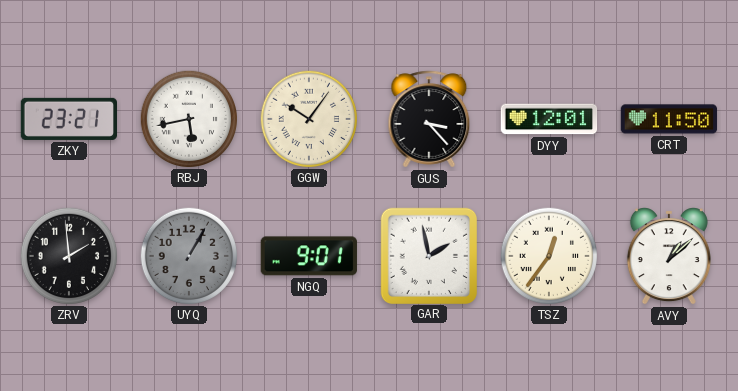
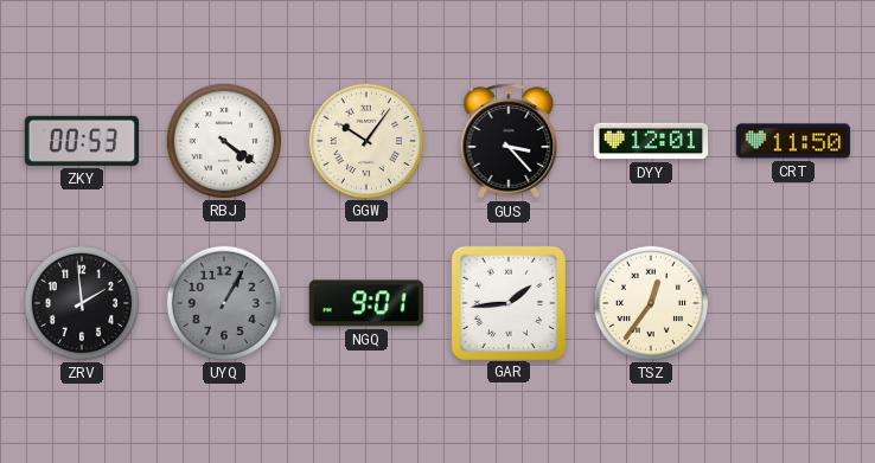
ZKY: 23:21 -> 00:53
RBJ: 5:43 -> 4:21
GAR: 1:58 -> 1:44
AVY: 1:08 -> none
